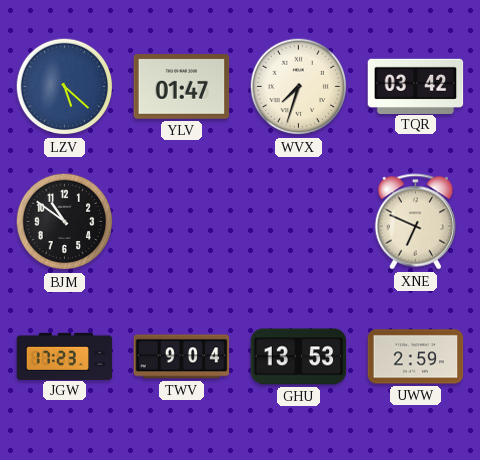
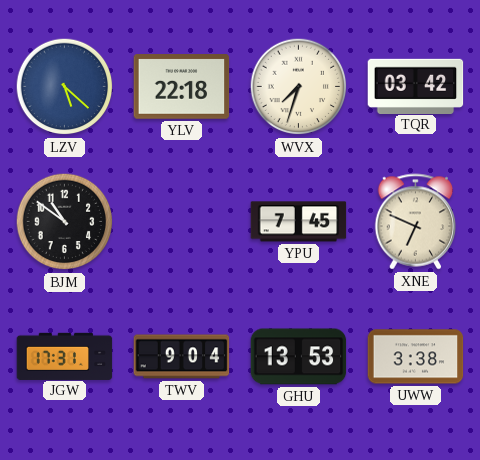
YLV: 01:47 -> 22:18
YPU: none -> 7:45
JGW: 17:23 -> 17:31
UWW: 2:59 -> 3:38
